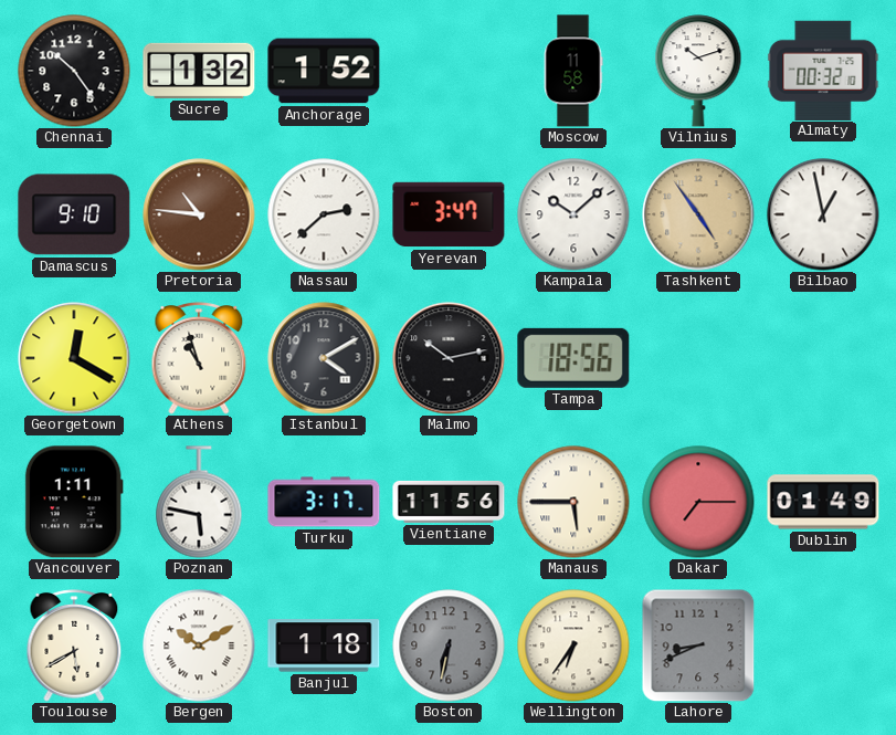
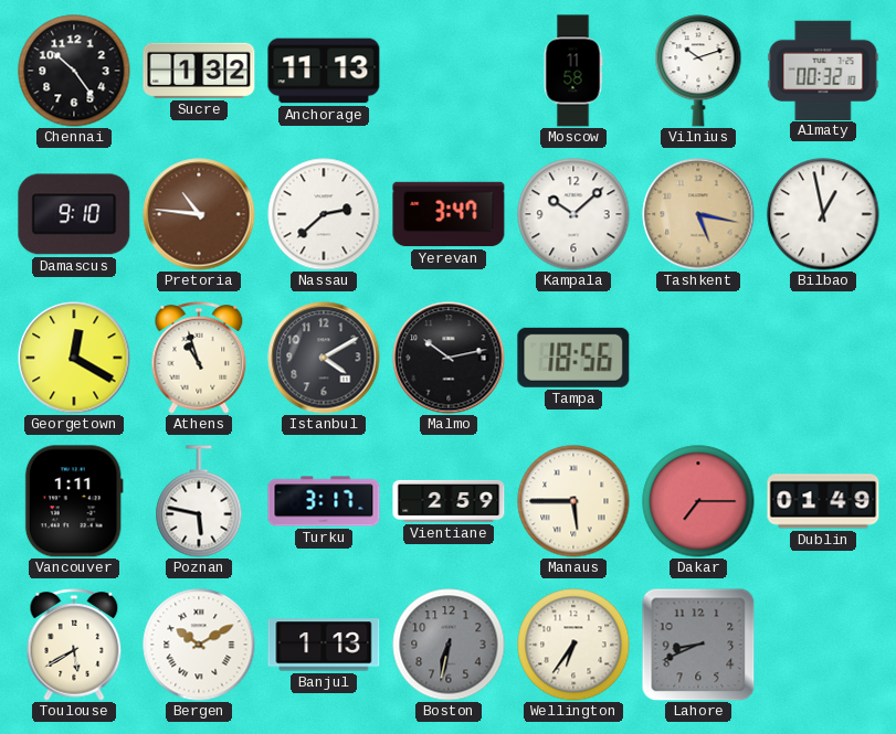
Anchorage: 1:52 -> 11:13
Tashkent: 4:54 -> 5:17
Vientiane: 11:56 -> 2:59
Banjul: 1:18 -> 1:13
